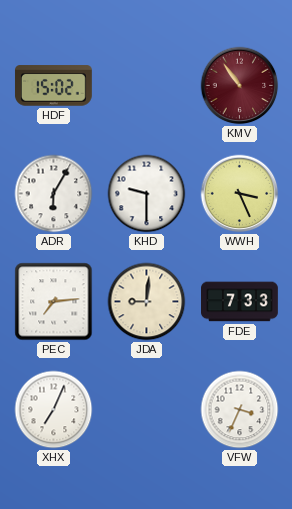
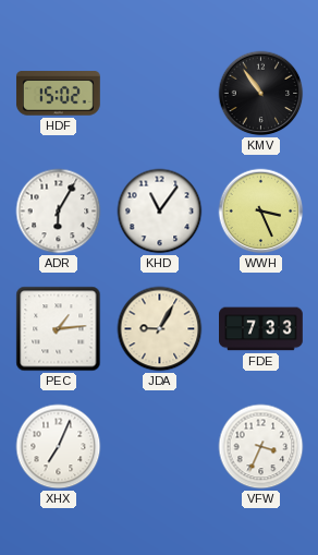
KMV dial: burgundy -> black
KHD: 9:30 -> 11:06
PEC: 7:14 -> 1:14
JDA: 9:01 -> 9:05
